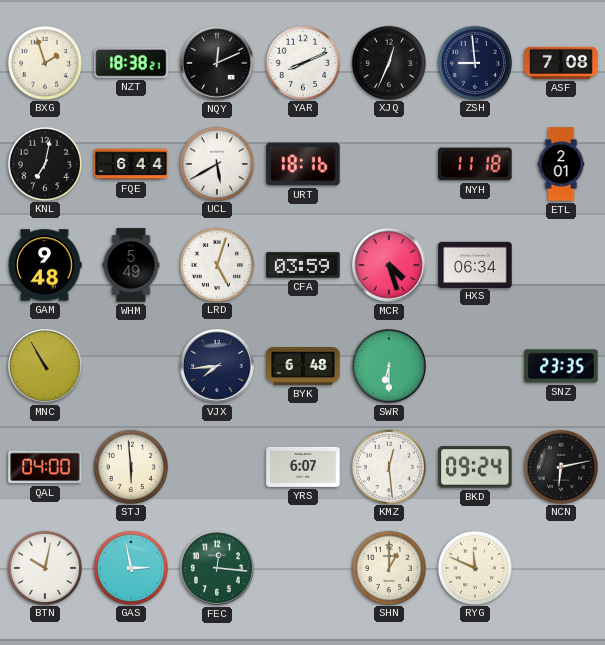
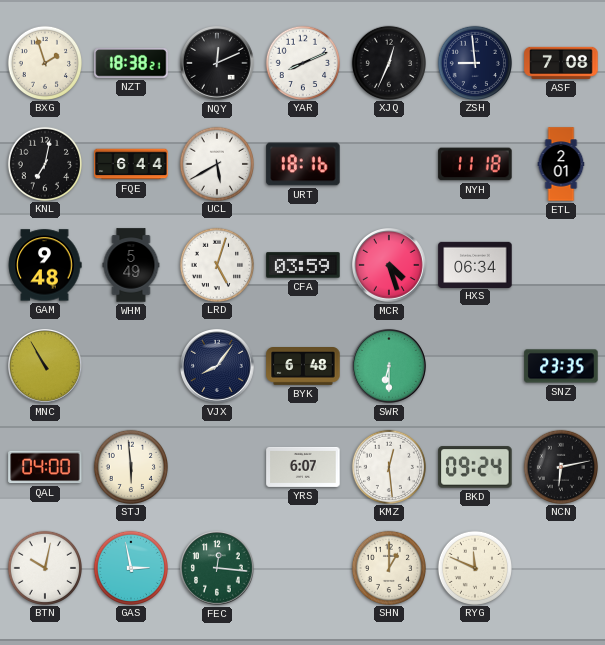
VJX: 7:44 -> 8:06
